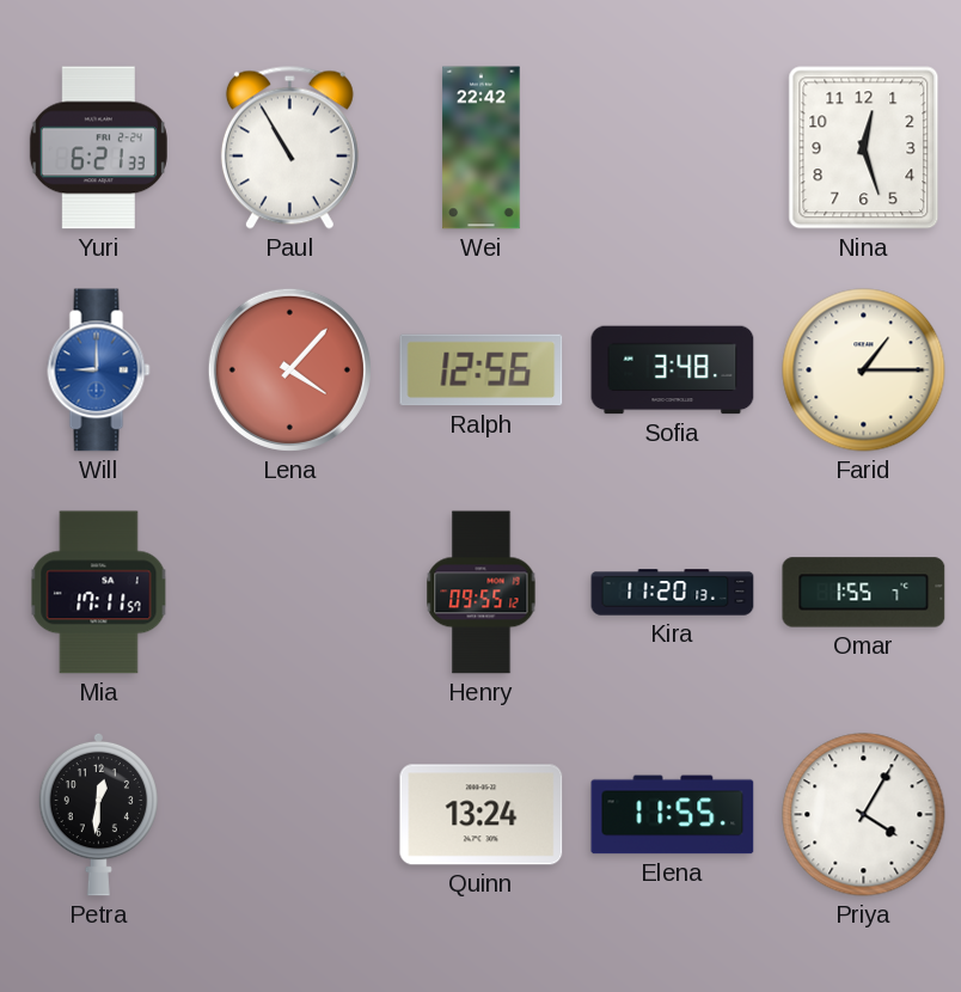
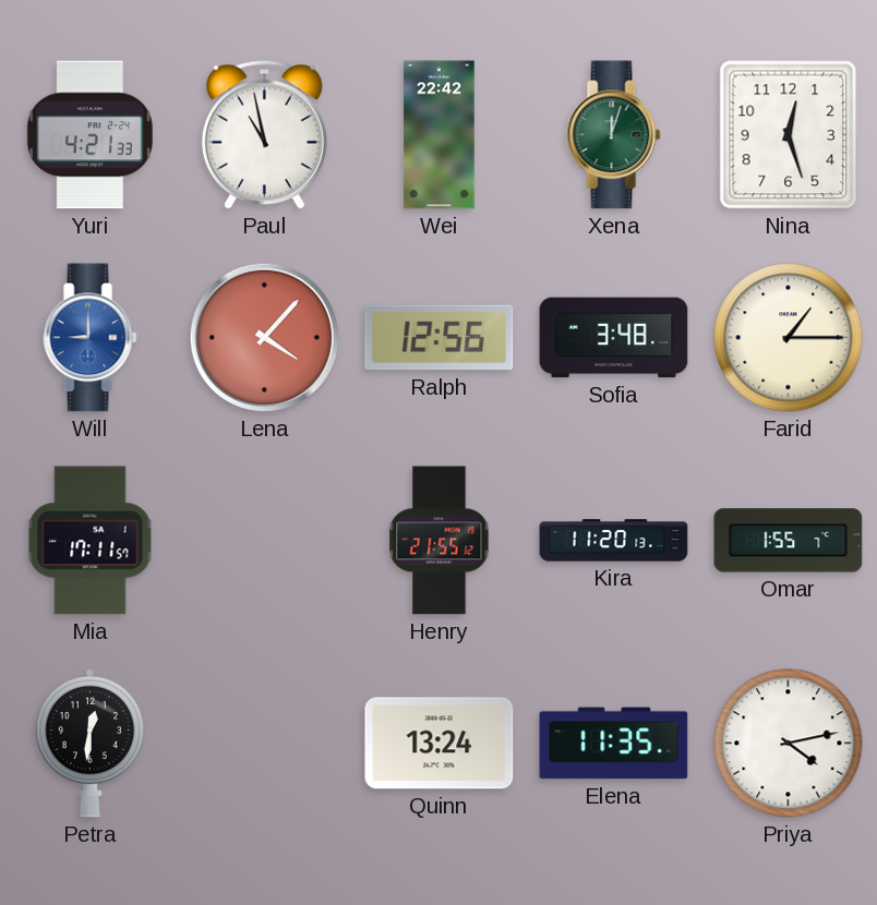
Yuri: 6:21 -> 4:21
Paul: 10:55 -> 10:58
Xena: none -> 12:03
Henry: 09:55 -> 21:55
Elena: 11:55 -> 11:35
Priya: 4:05 -> 4:13
